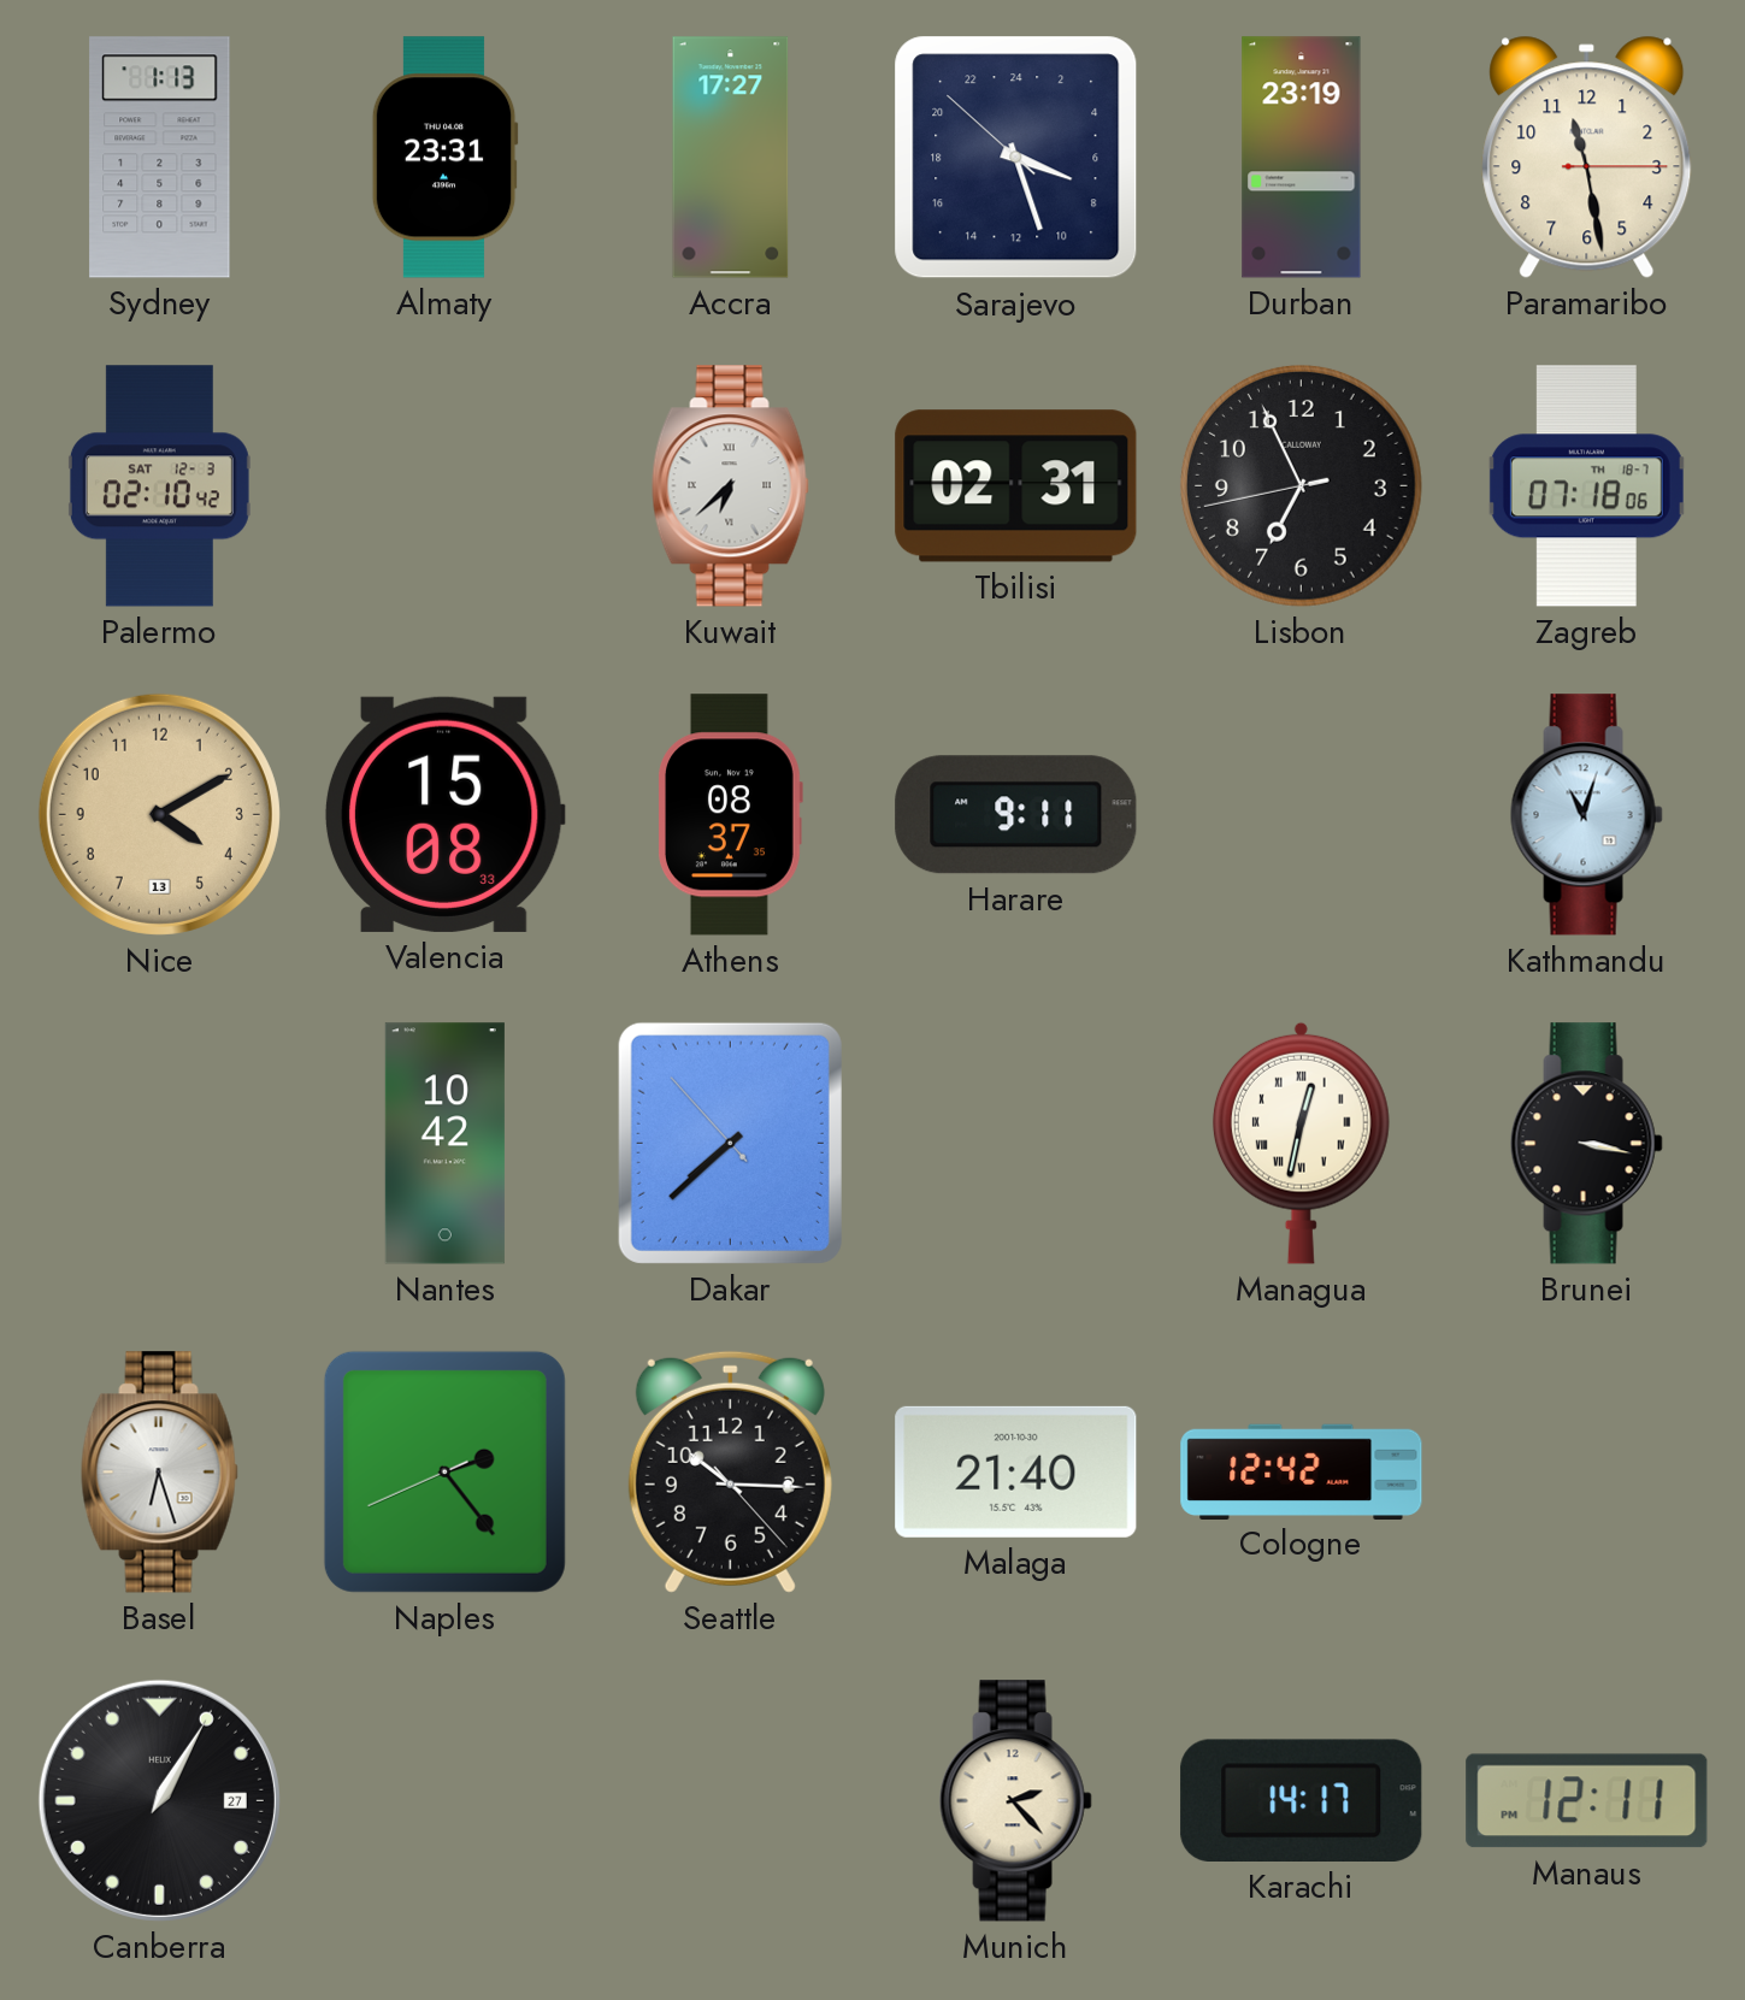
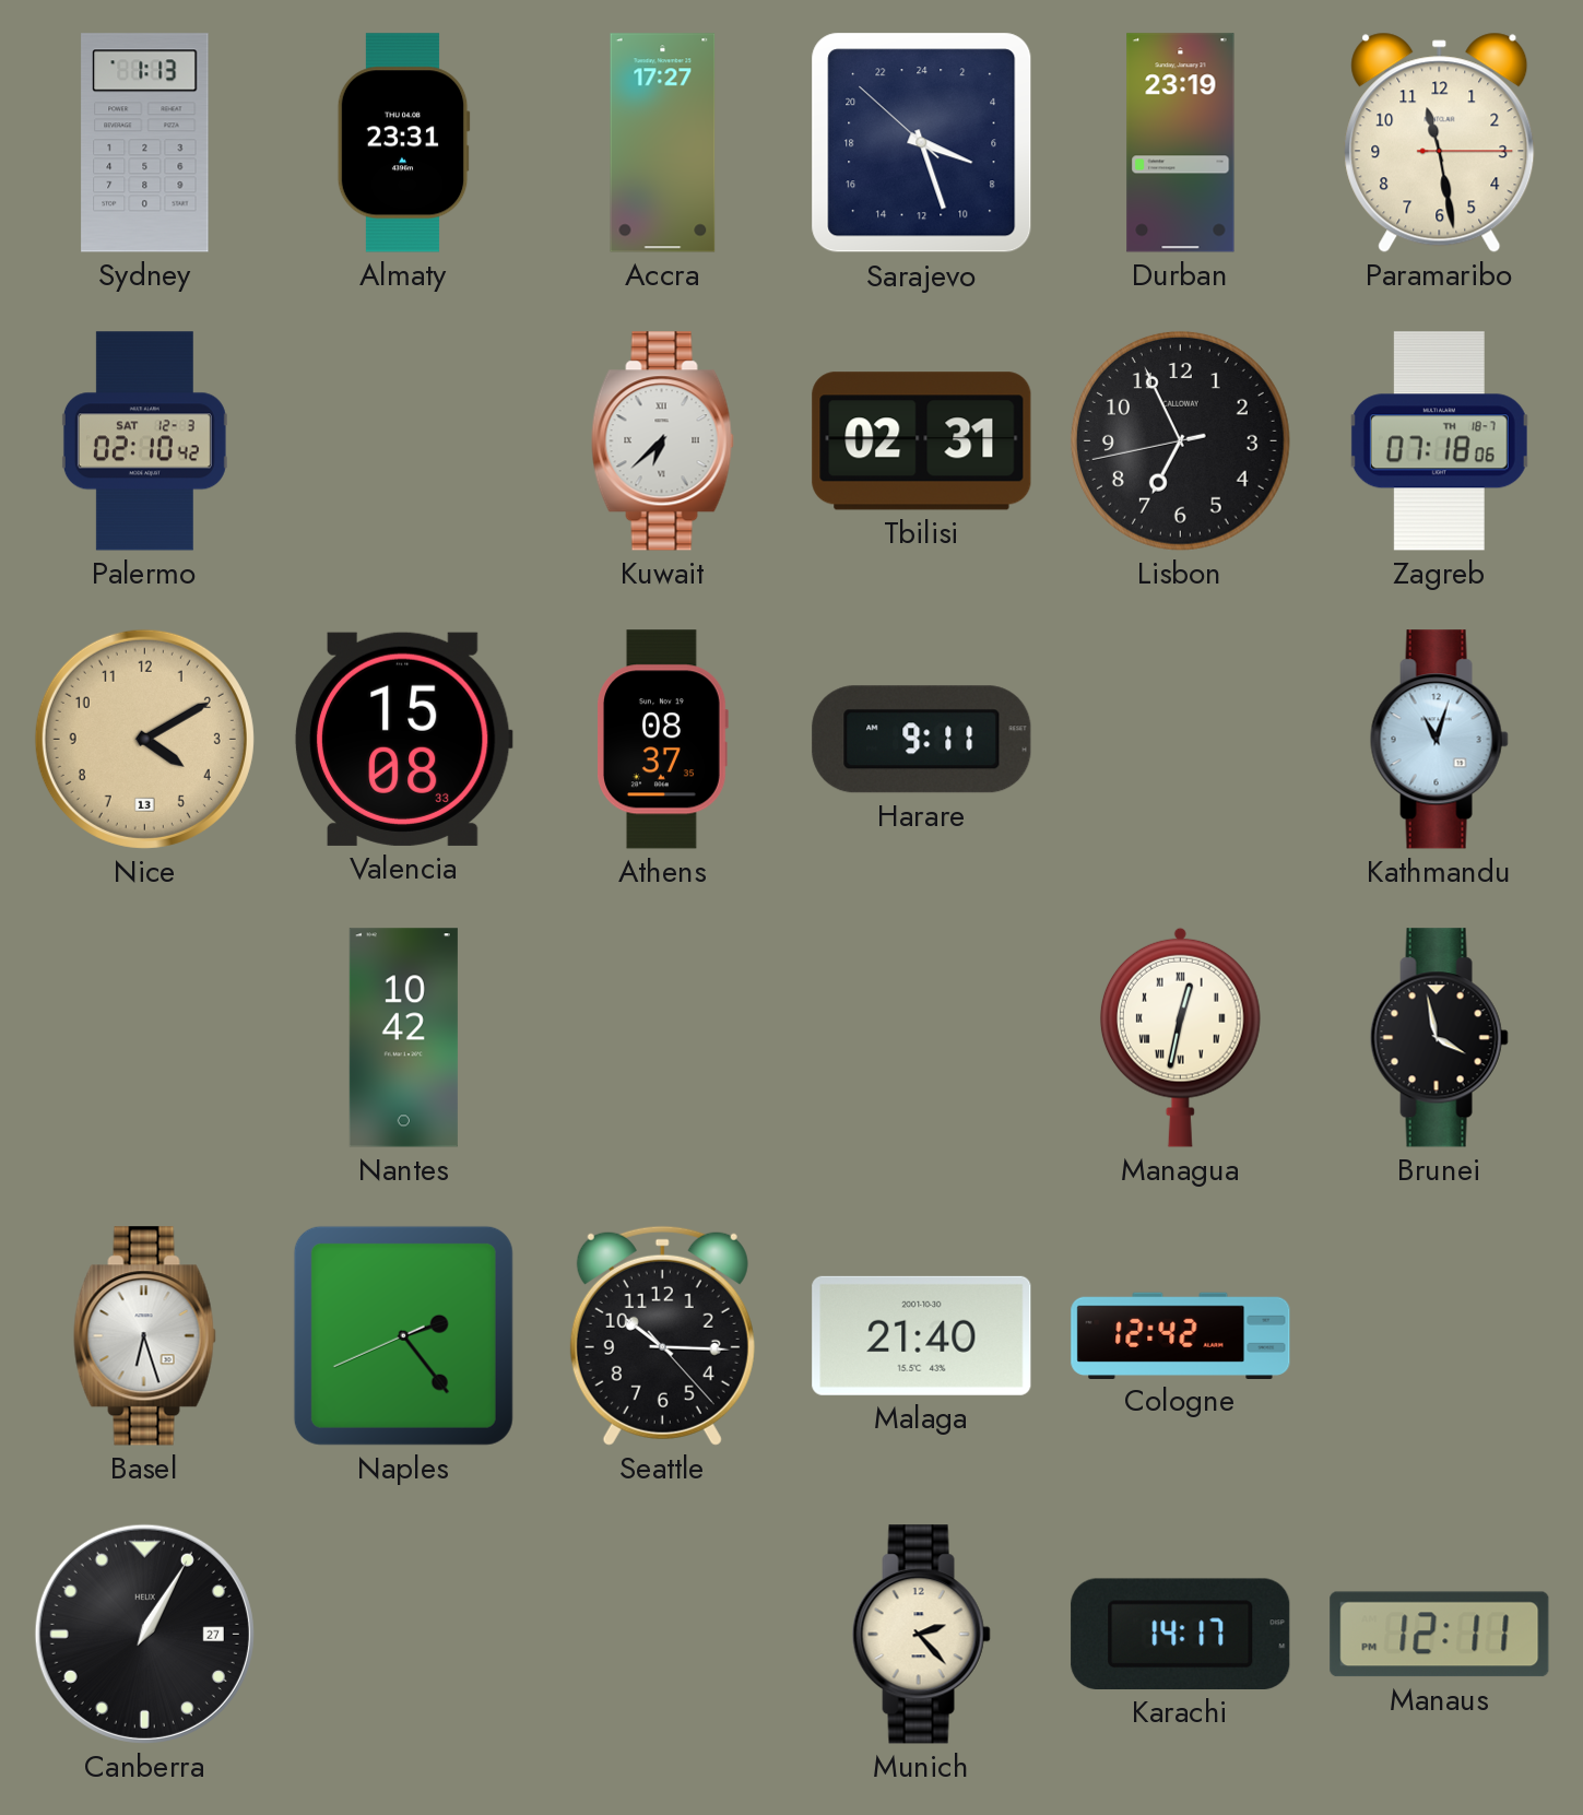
Dakar: 7:37 -> none
Brunei: 3:17 -> 3:58
